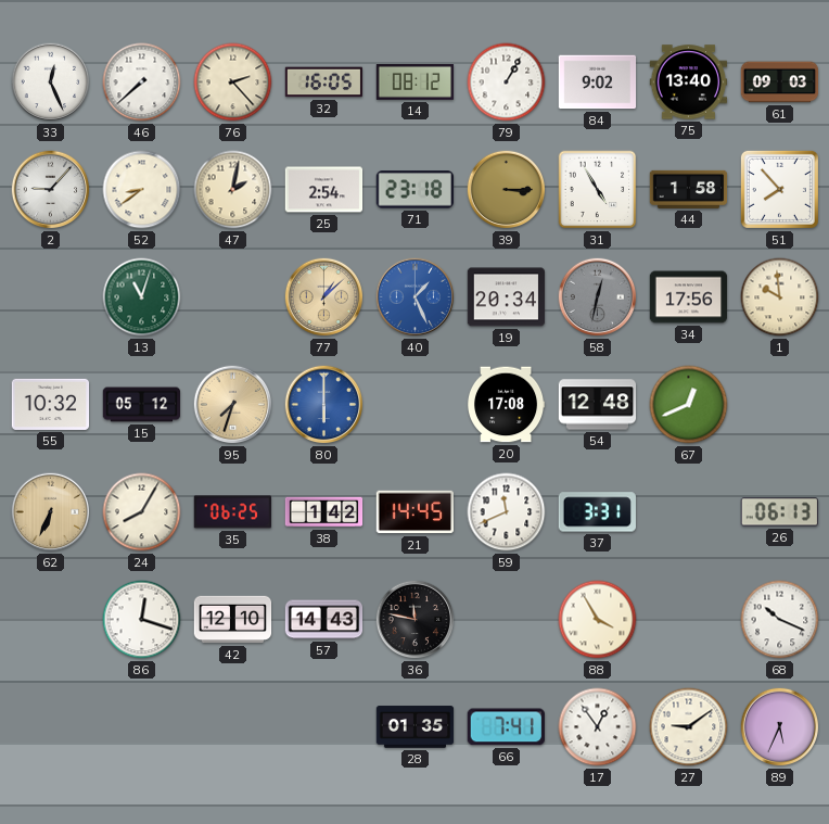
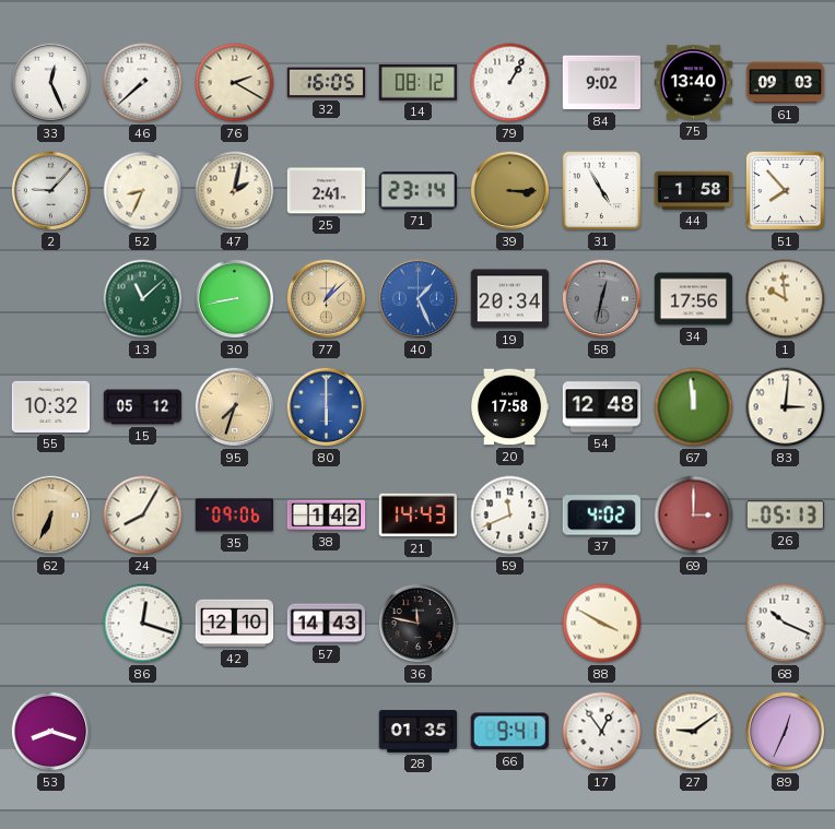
76: 2:23 -> 2:20
52: 8:39 -> 8:34
25: 2:54 -> 2:41
71: 23:18 -> 23:14
13: 11:03 -> 11:08
30: none -> 8:43
20: 17:08 -> 17:58
67: 12:41 -> 11:59
83: none -> 3:01
35: 06:25 -> 09:06
21: 14:45 -> 14:43
37: 3:31 -> 4:02
69: none -> 3:00
26: 06:13 -> 05:13
88: 3:55 -> 3:50
53: none -> 8:18
66: 7:41 -> 9:41
89: 5:34 -> 12:34
